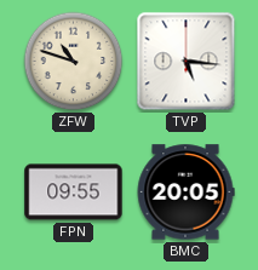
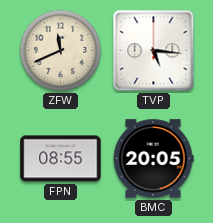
ZFW: 10:48 -> 11:41
FPN: 09:55 -> 08:55
